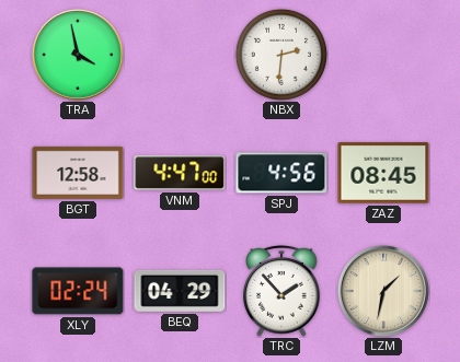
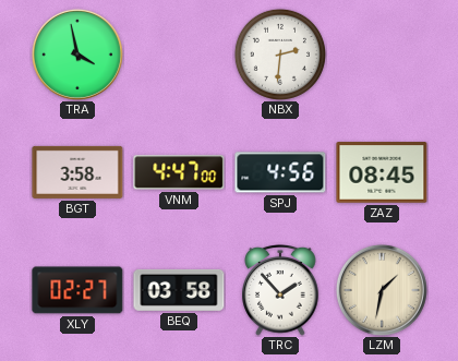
BGT: 12:58 -> 3:58
XLY: 02:24 -> 02:27
BEQ: 04:29 -> 03:58
